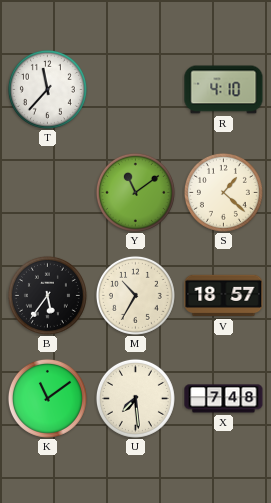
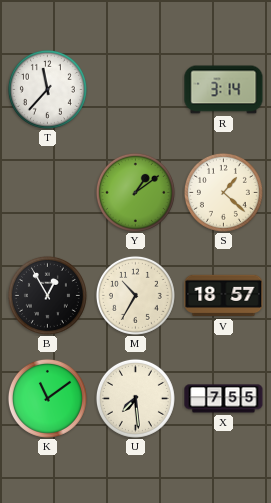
R: 4:10 -> 3:14
Y: 11:09 -> 1:09
B: 5:36 -> 12:55
X: 7:48 -> 7:55
